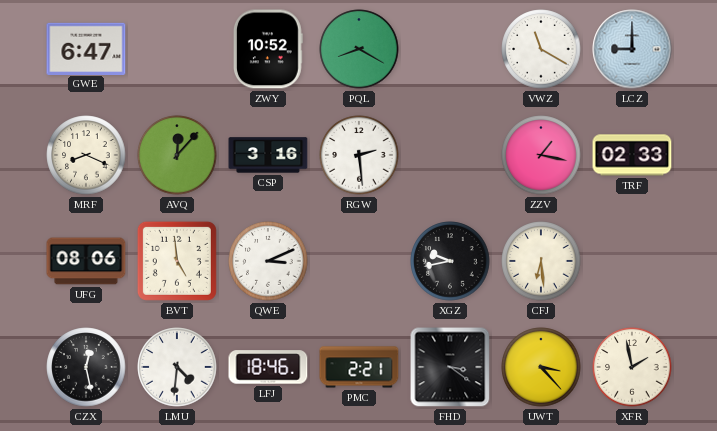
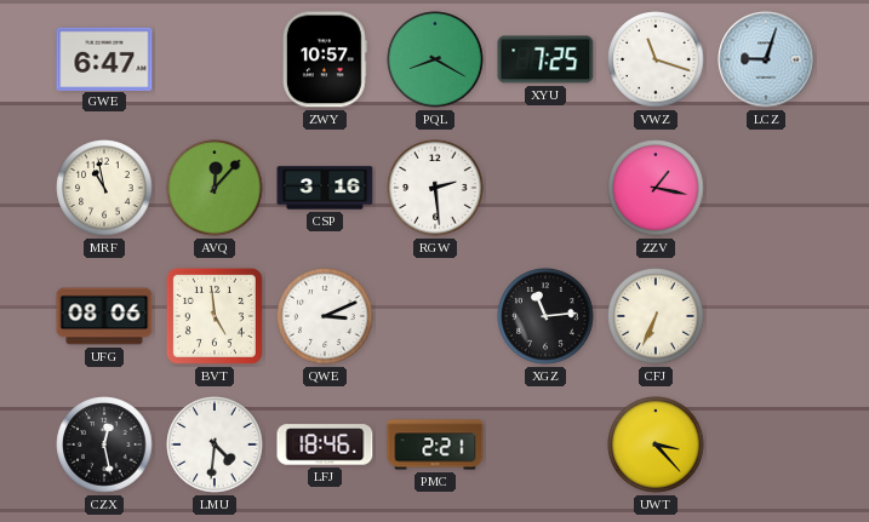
ZWY: 10:52 -> 10:57
XYU: none -> 7:25
VWZ: 11:20 -> 11:18
LCZ: 9:00 -> 9:03
MRF: 8:19 -> 10:58
TRF: 02:33 -> none
XGZ: 9:43 -> 11:14
CFJ: 6:29 -> 6:34
FHD: 3:21 -> none
XFR: 1:58 -> none
